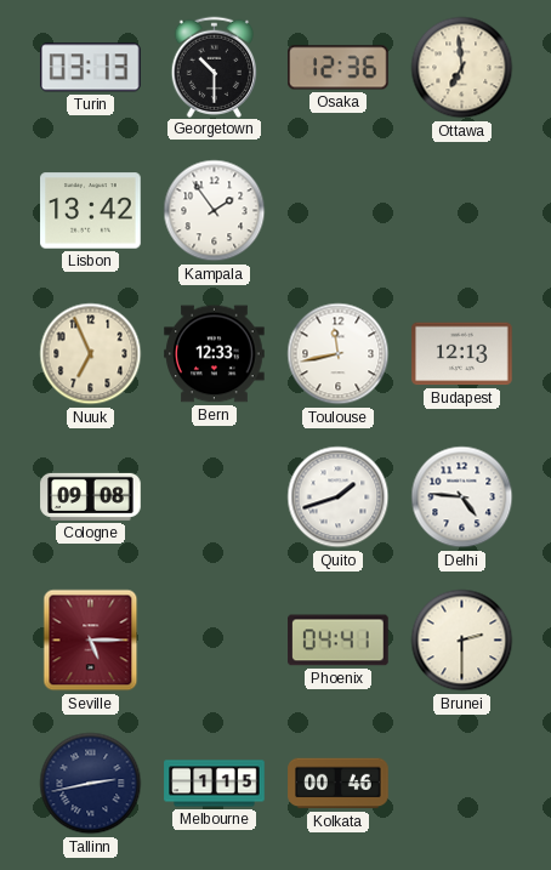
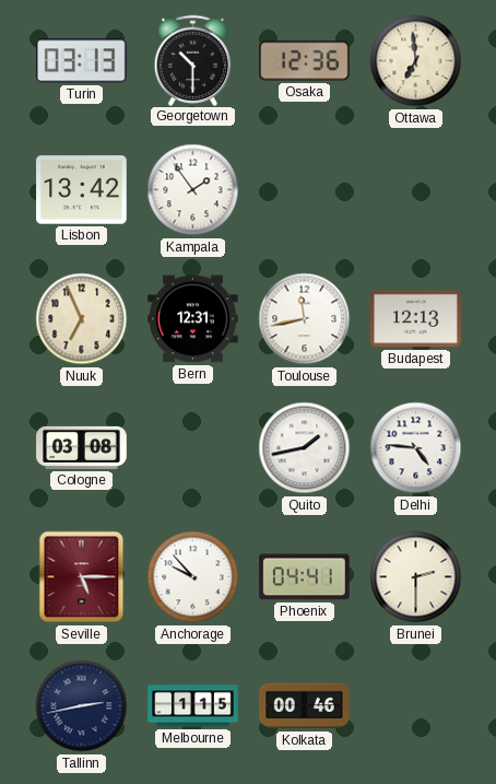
Bern: 12:33 -> 12:31
Cologne: 09:08 -> 03:08
Quito: 1:42 -> 1:43
Anchorage: none -> 9:53
